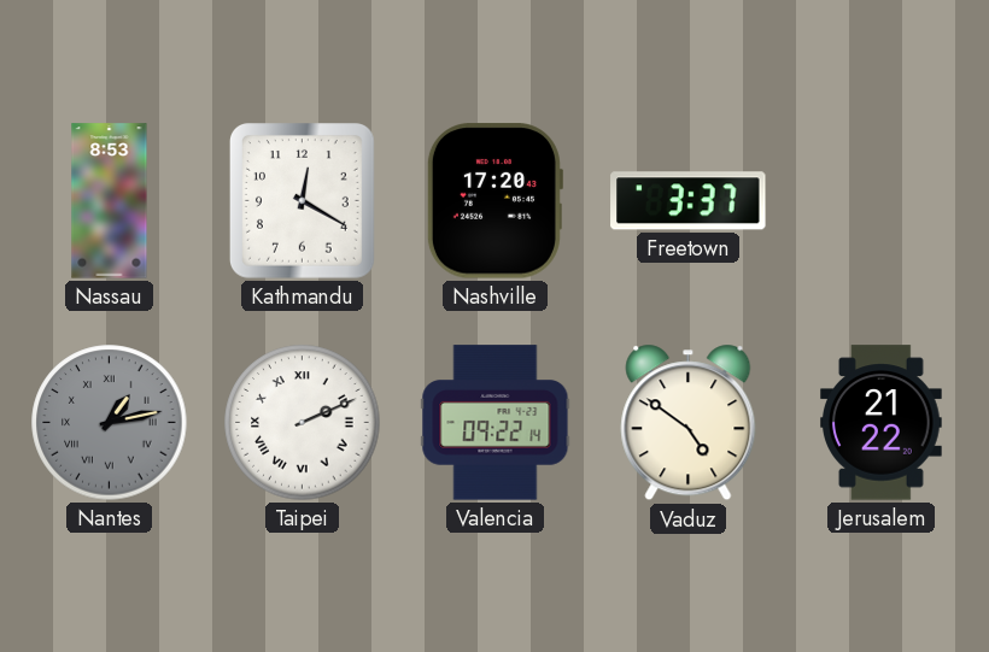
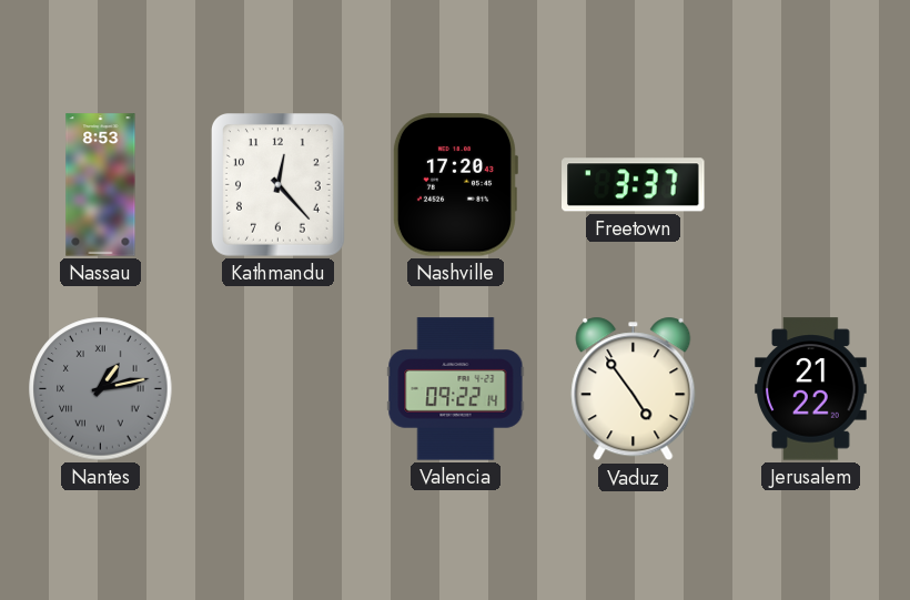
Kathmandu: 12:20 -> 12:23
Taipei: 2:11 -> none
Vaduz: 4:51 -> 4:54
